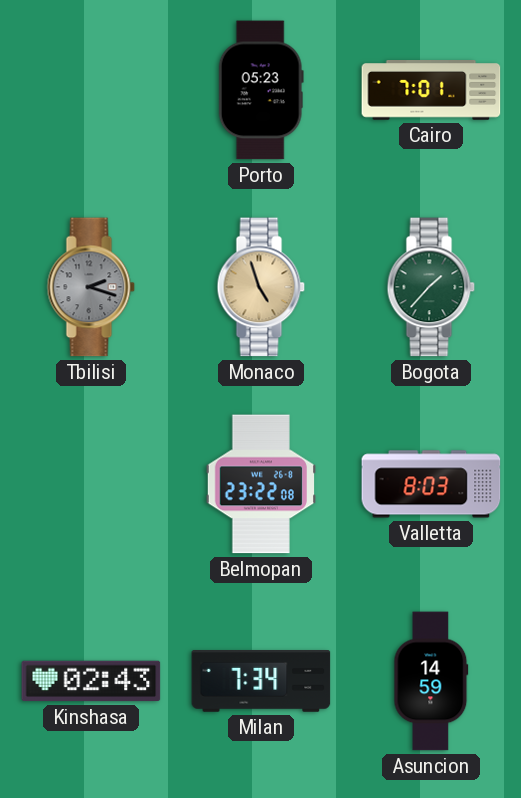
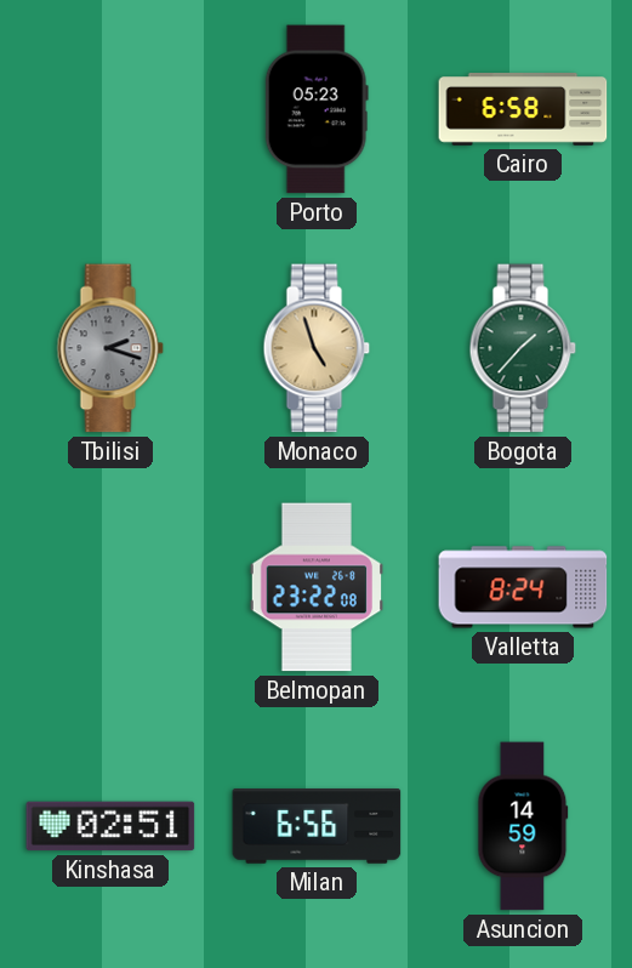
Cairo: 7:01 -> 6:58
Valletta: 8:03 -> 8:24
Kinshasa: 02:43 -> 02:51
Milan: 7:34 -> 6:56
